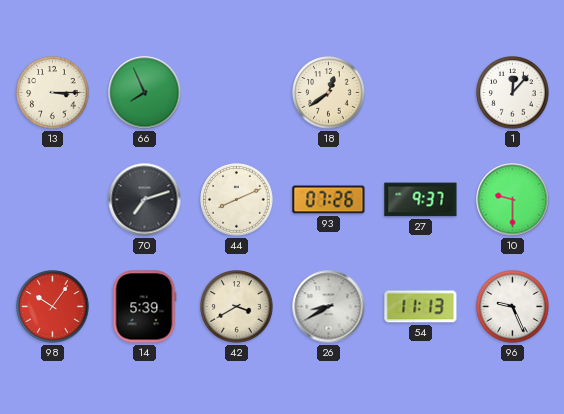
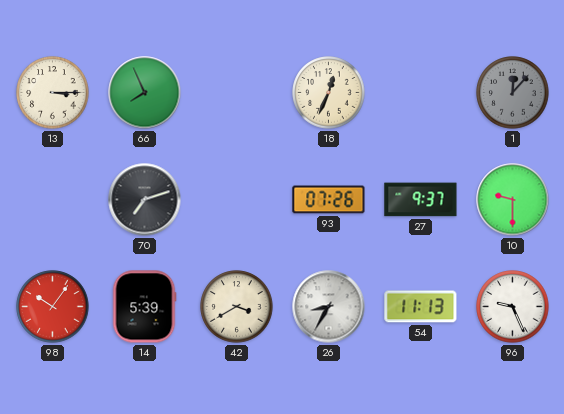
18: 12:39 -> 12:34
1 dial: white -> grey
44: 8:11 -> none
26: 8:40 -> 8:35
